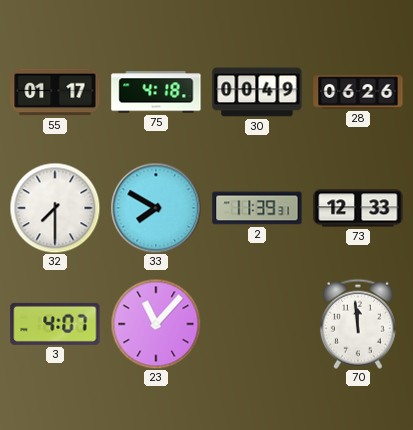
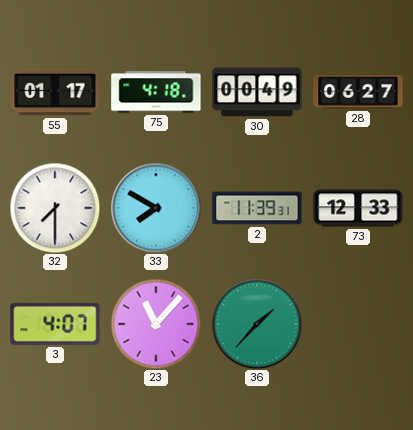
28: 06:26 -> 06:27
36: none -> 1:37
70: 11:59 -> none
